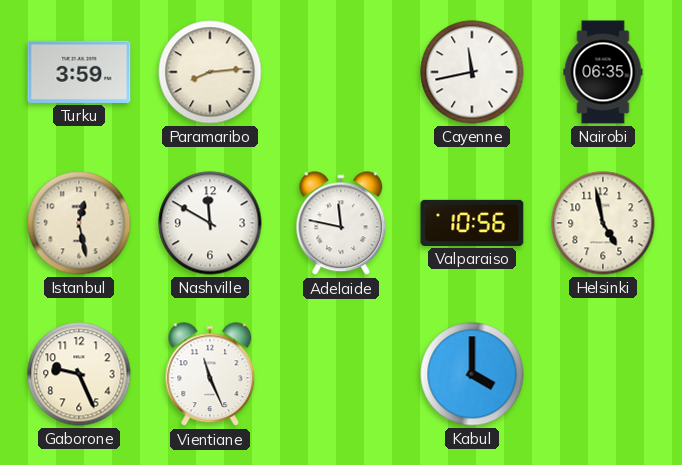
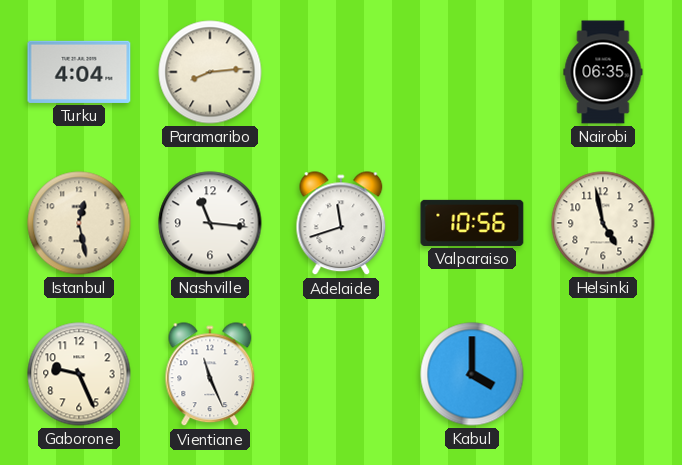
Turku: 3:59 -> 4:04
Cayenne: 11:43 -> none
Nashville: 11:50 -> 11:16
Adelaide: 11:47 -> 11:42
